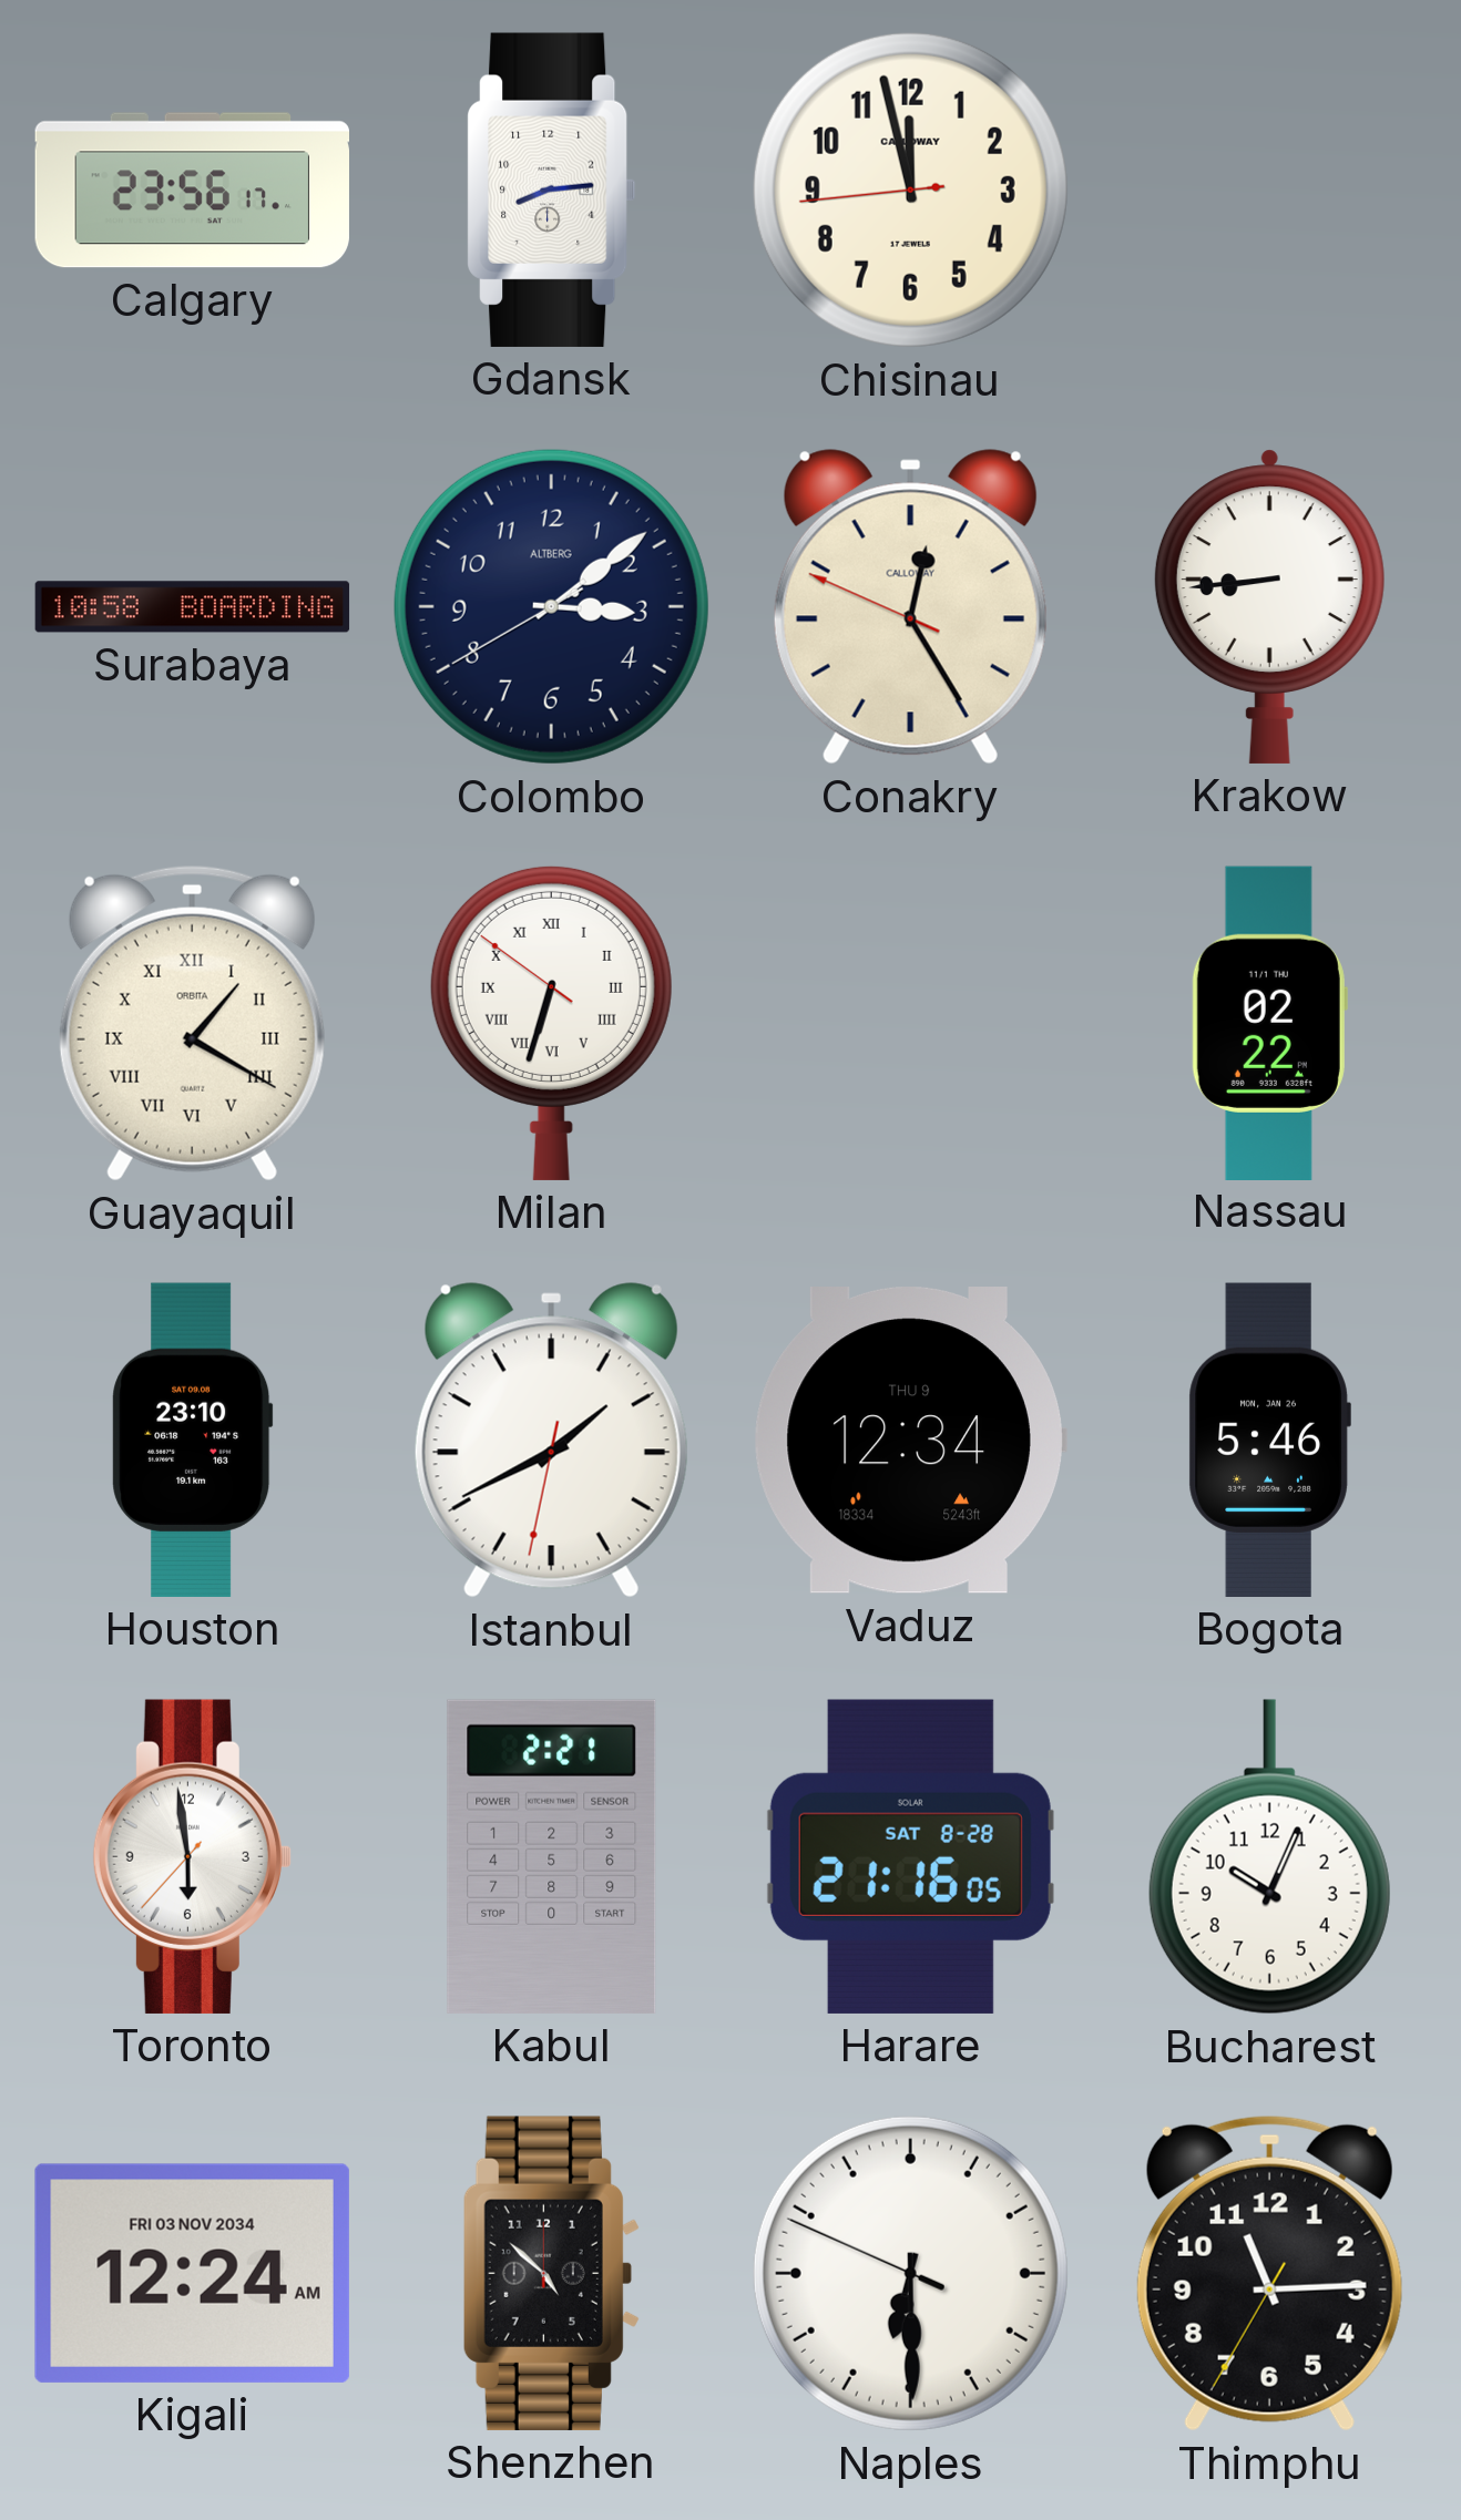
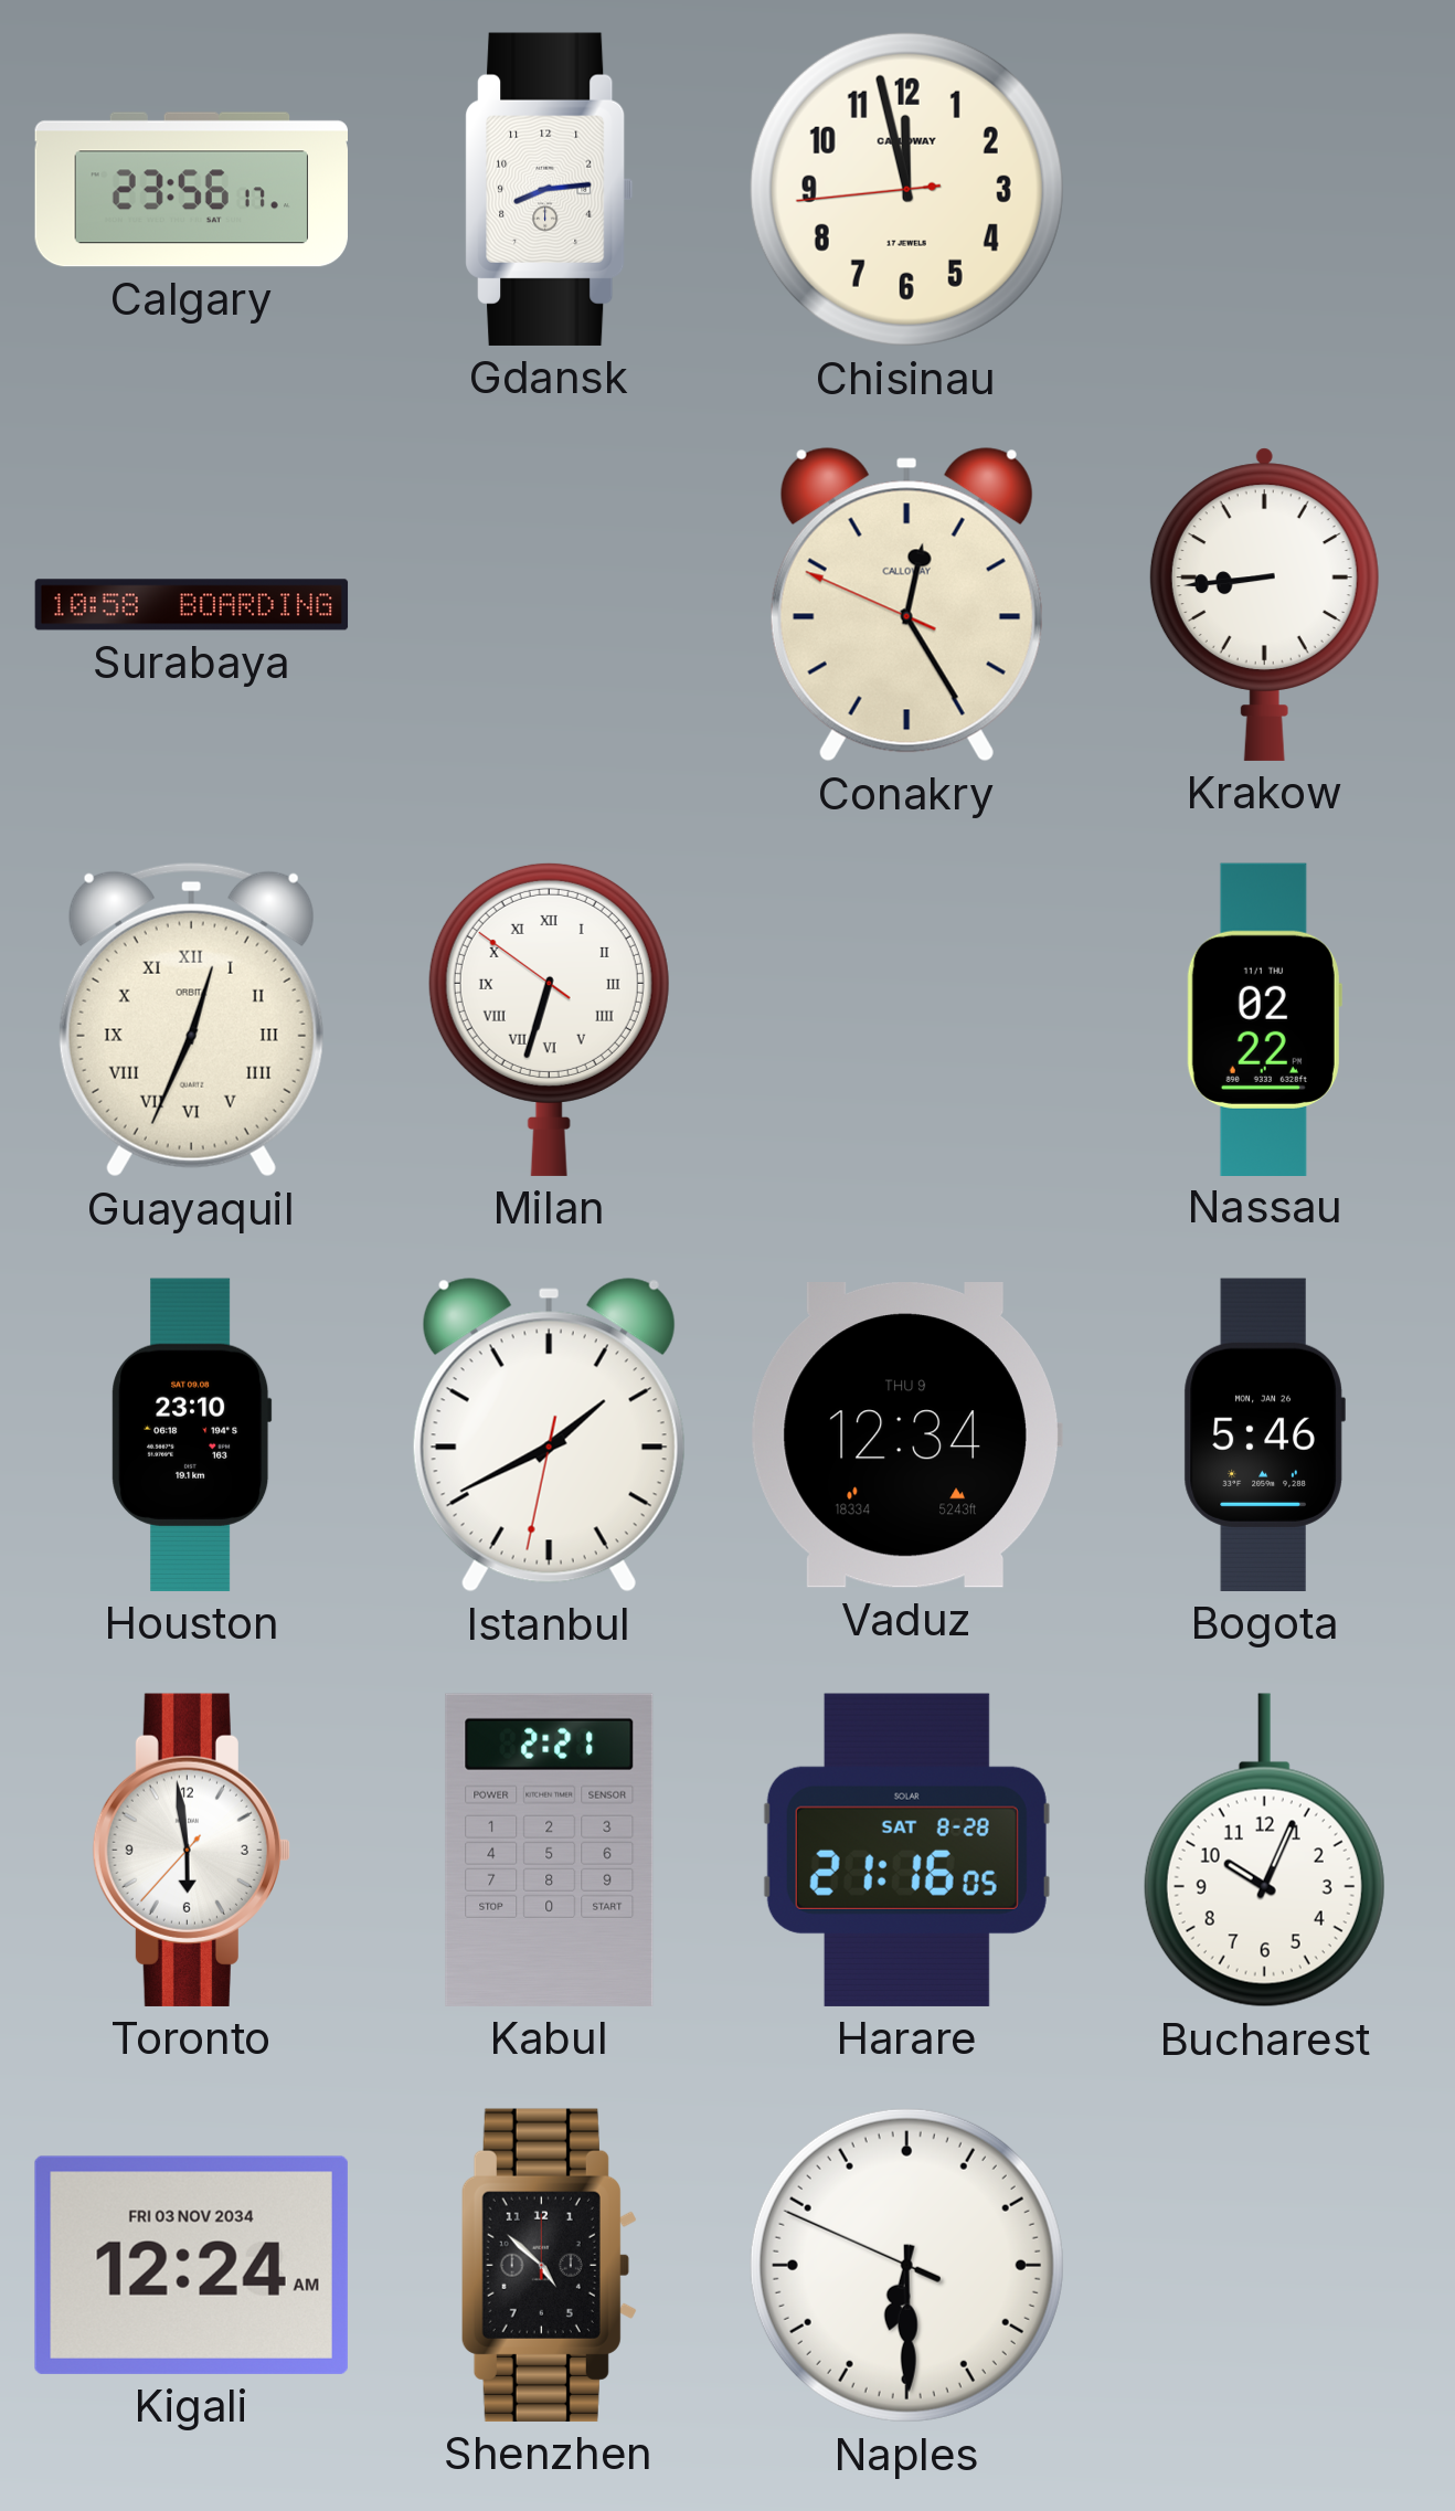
Colombo: 3:08 -> none
Guayaquil: 1:20 -> 12:34
Thimphu: 11:14 -> none
